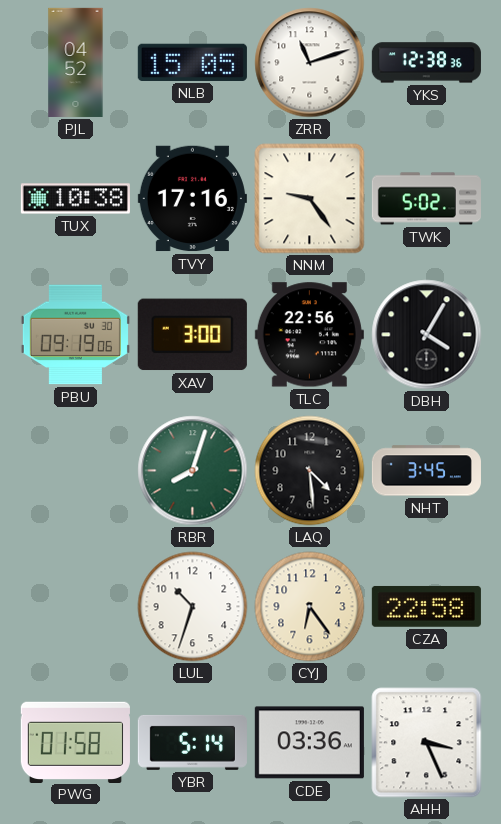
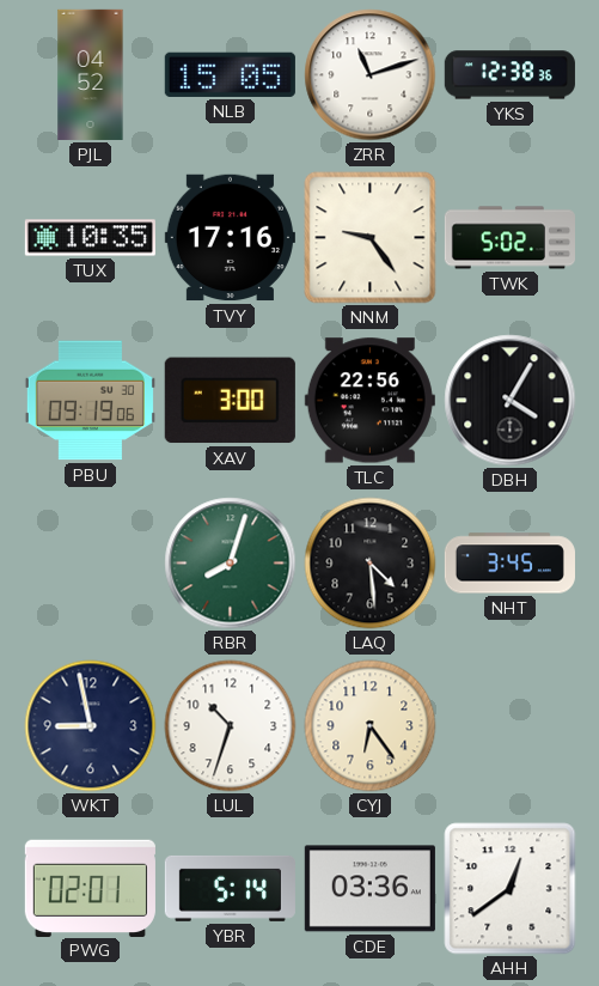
TUX: 10:38 -> 10:35
WKT: none -> 8:58
CZA: 22:58 -> none
PWG: 01:58 -> 02:01
AHH: 3:26 -> 12:39
